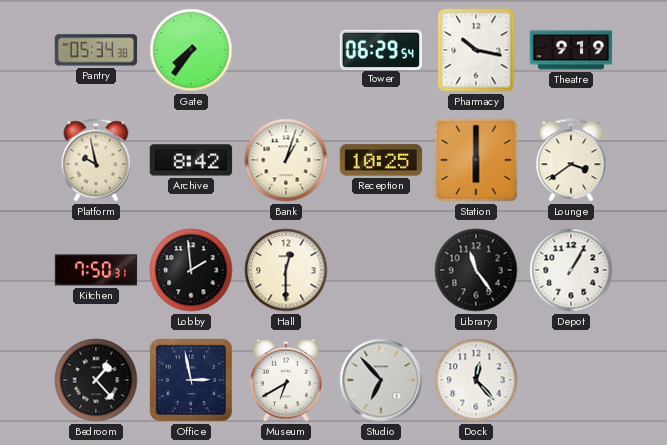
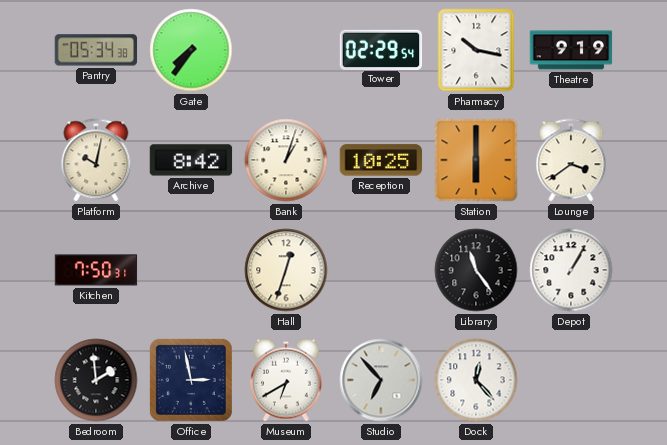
Tower: 06:29 -> 02:29
Platform: 9:58 -> 10:02
Lobby: 1:59 -> none
Hall: 12:30 -> 12:33
Bedroom: 1:23 -> 1:59
